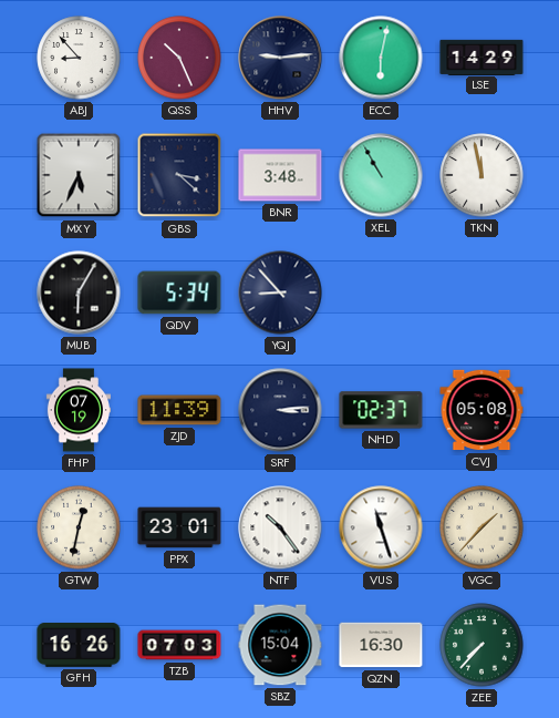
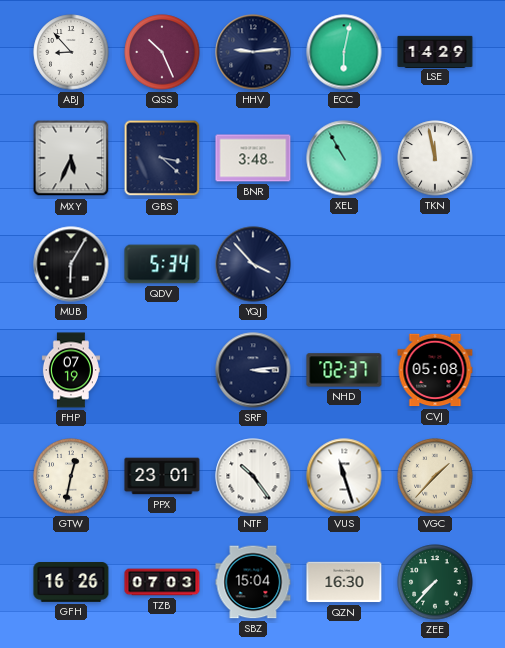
YQJ: 8:53 -> 3:53
ZJD: 11:39 -> none
